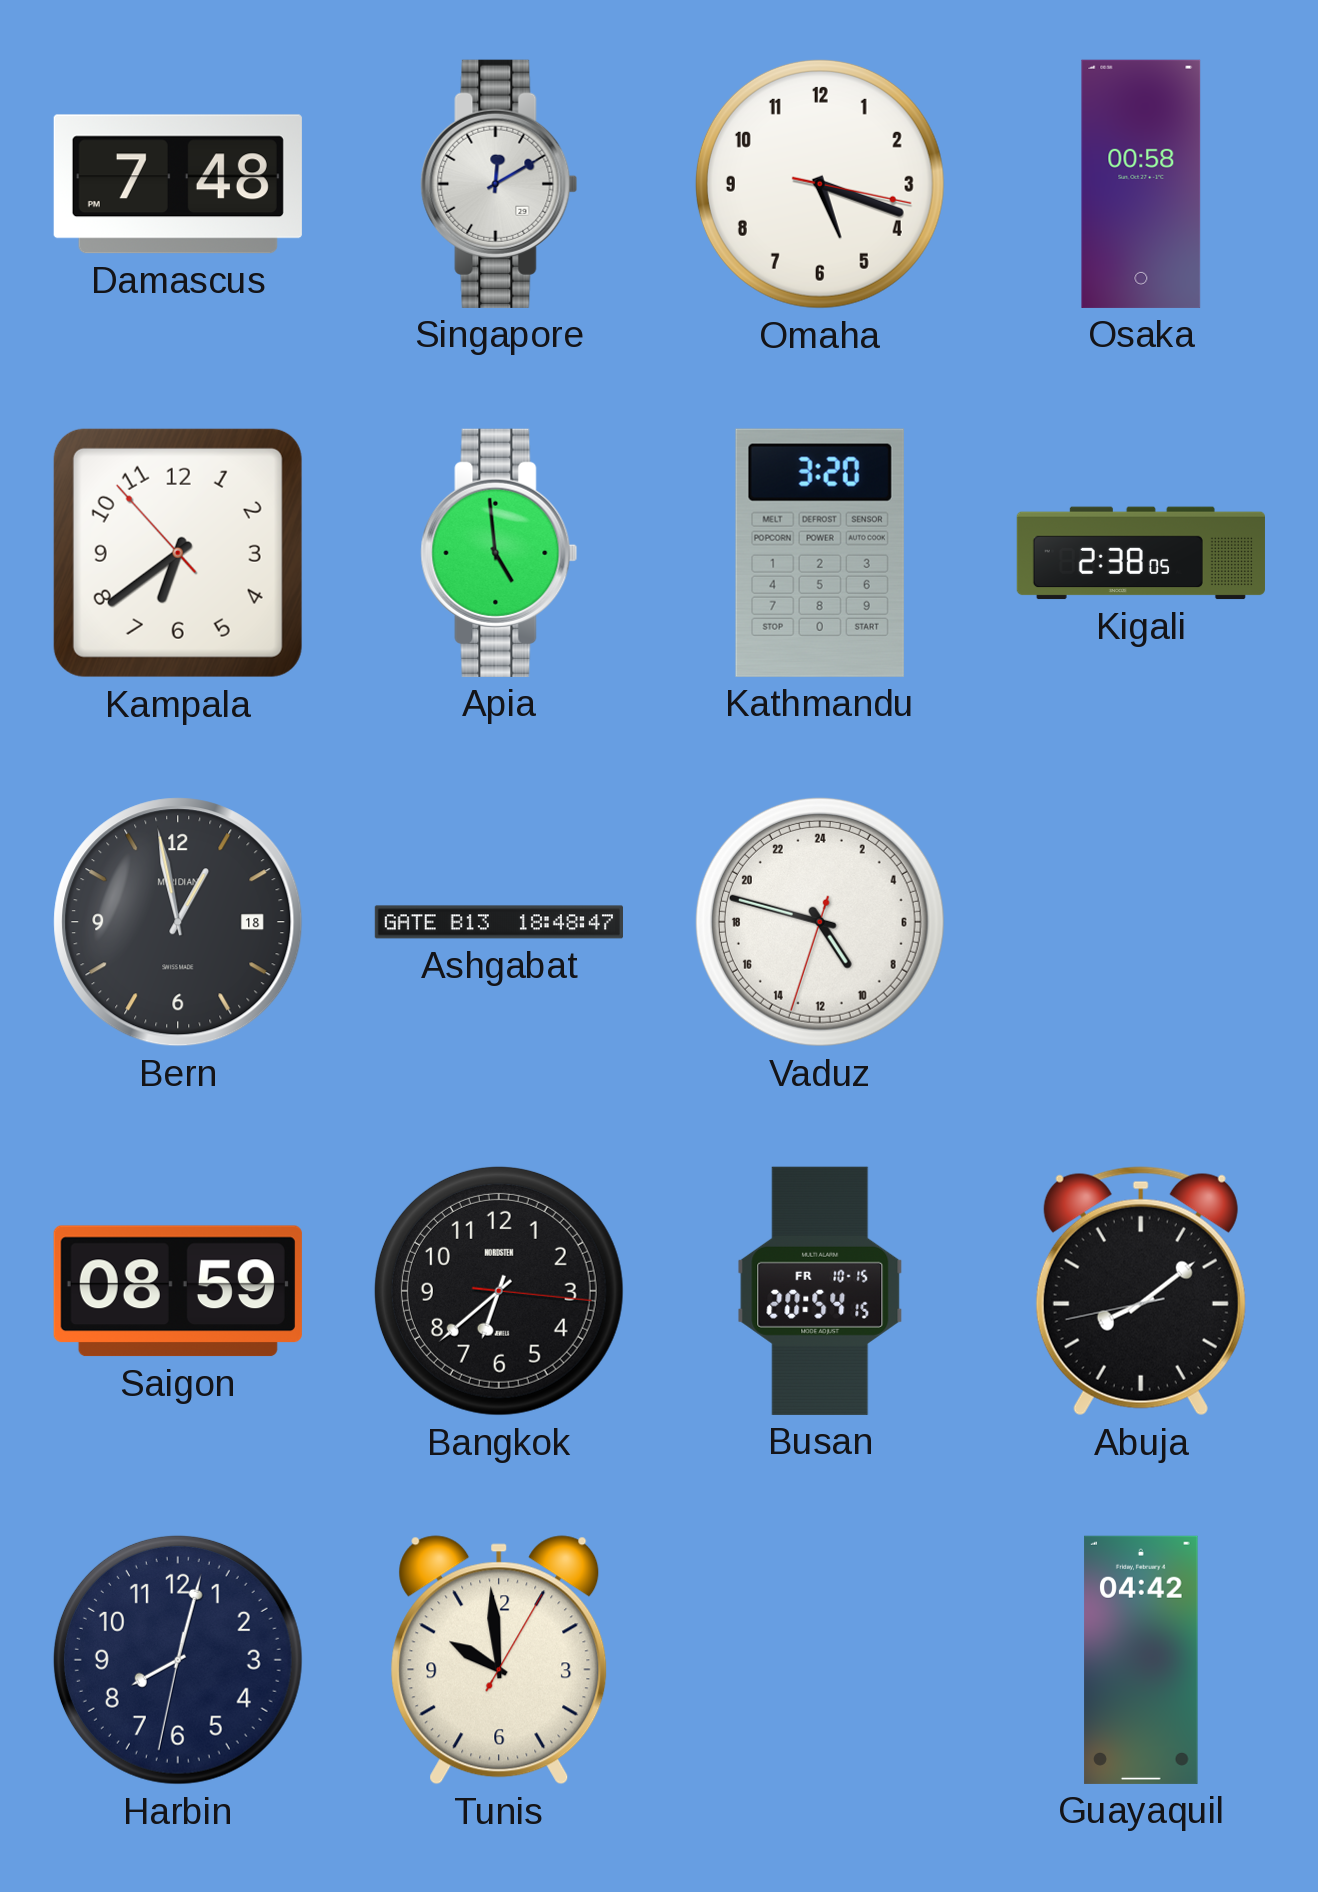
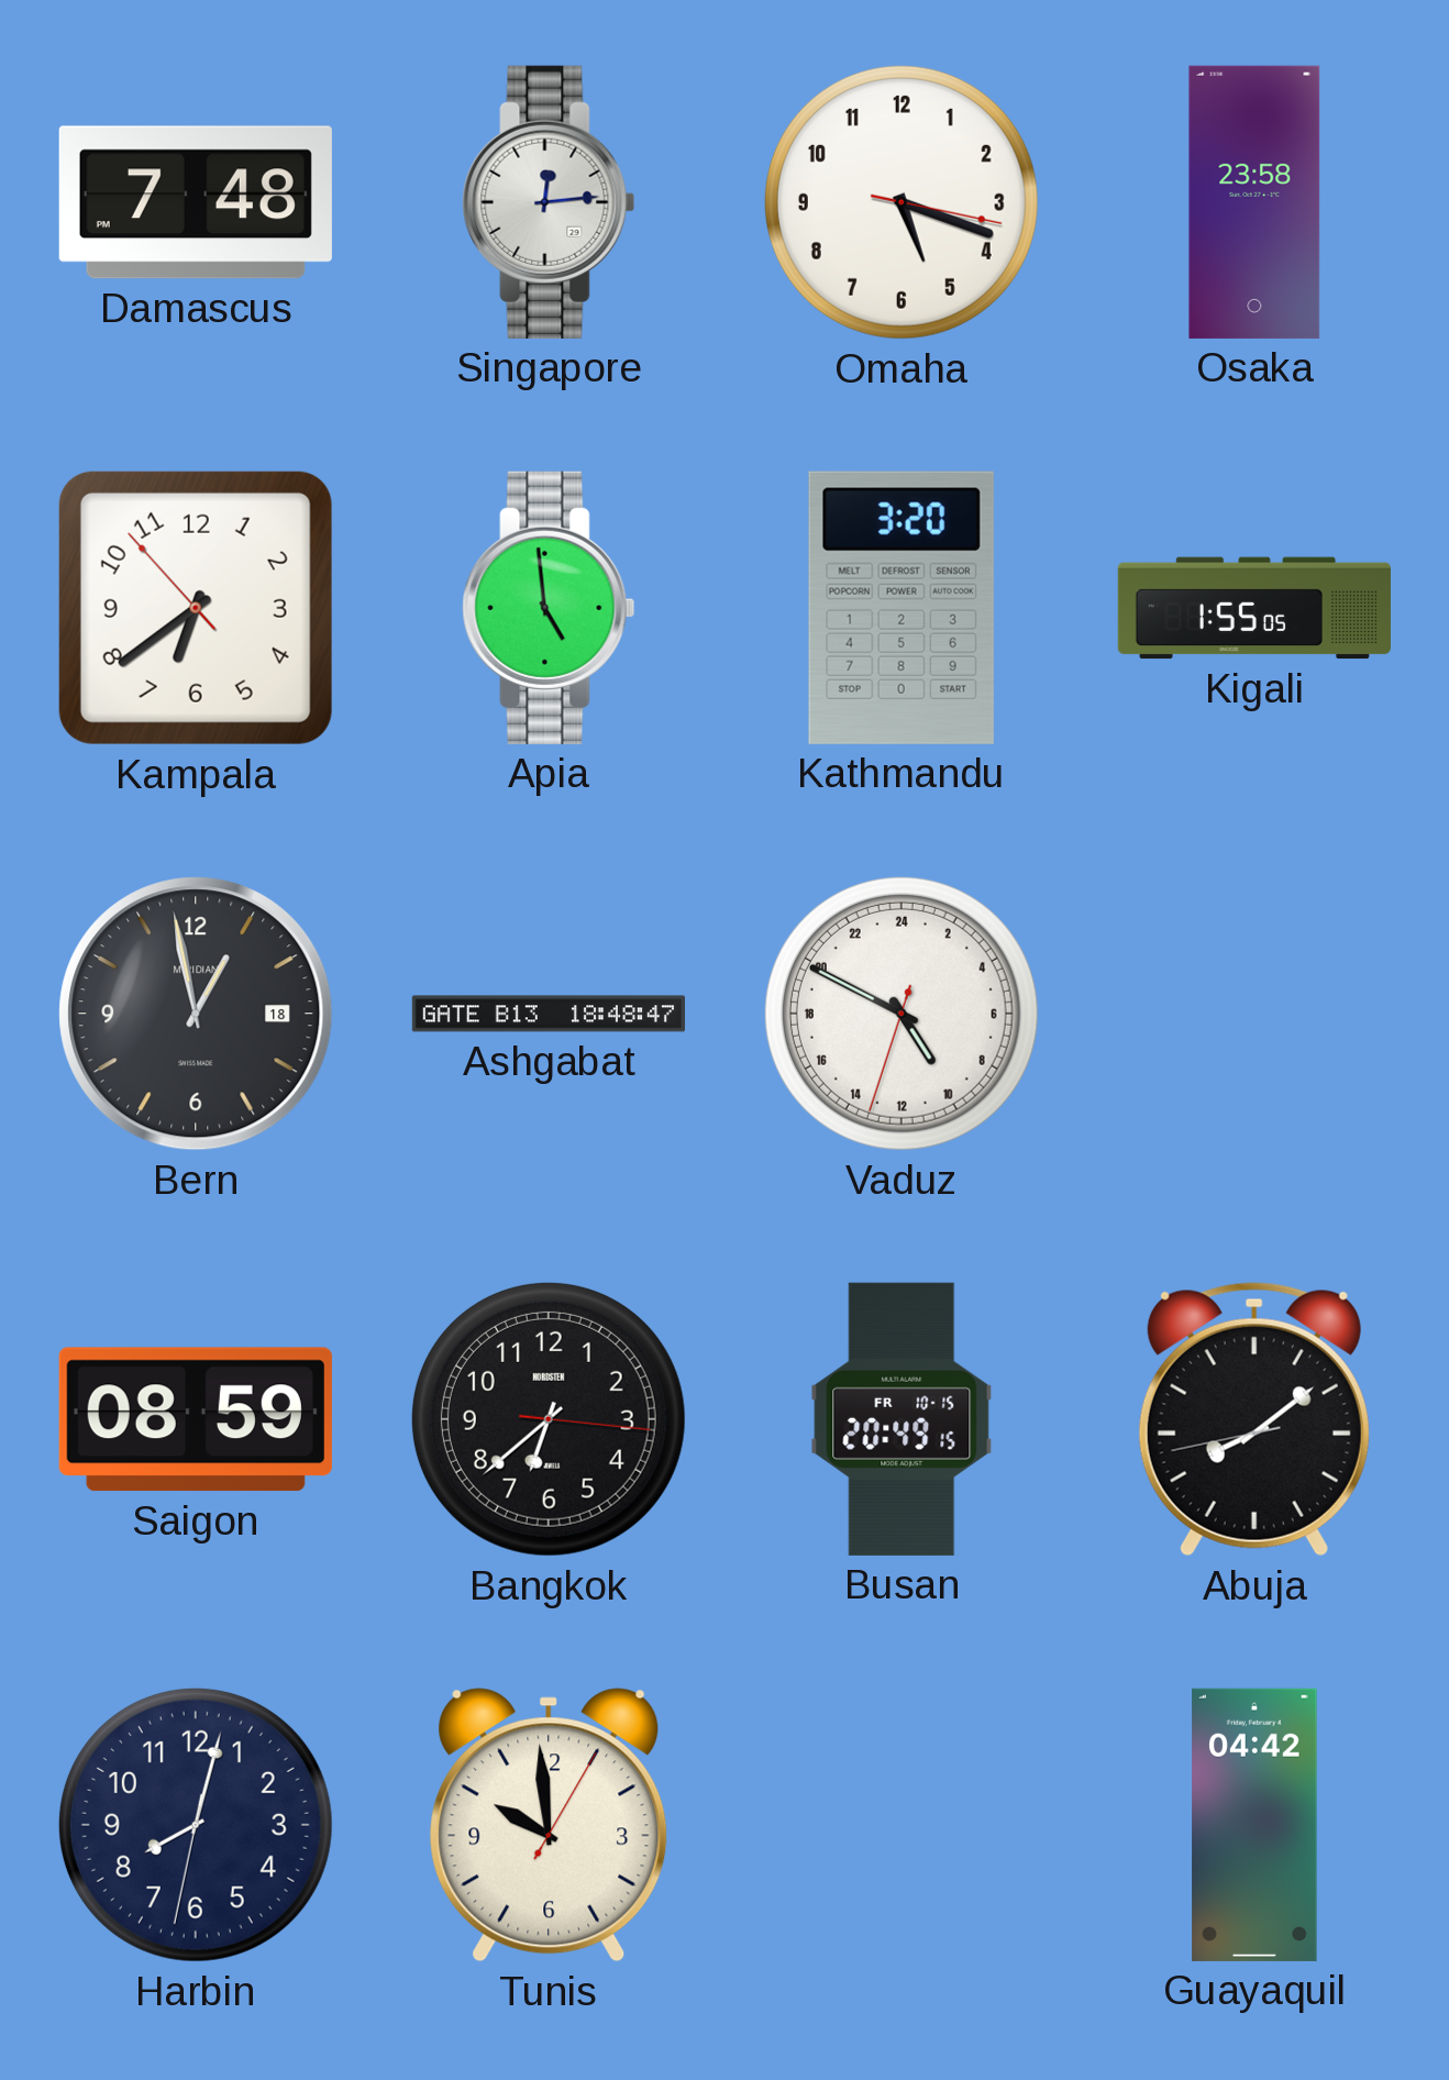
Singapore: 12:10 -> 12:14
Osaka: 00:58 -> 23:58
Kigali: 2:38 -> 1:55
Vaduz: 9:47 -> 9:49
Busan: 20:54 -> 20:49
